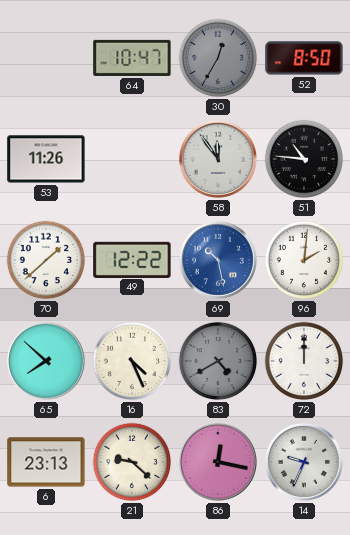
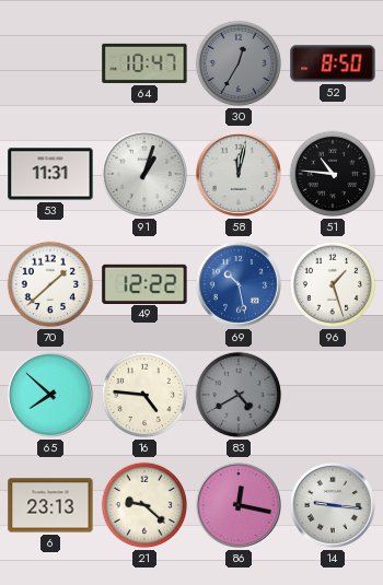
53: 11:26 -> 11:31
91: none -> 1:03
58: 11:54 -> 12:02
96: 2:01 -> 1:27
16: 4:26 -> 4:46
72: 12:00 -> none
14: 9:34 -> 9:16
